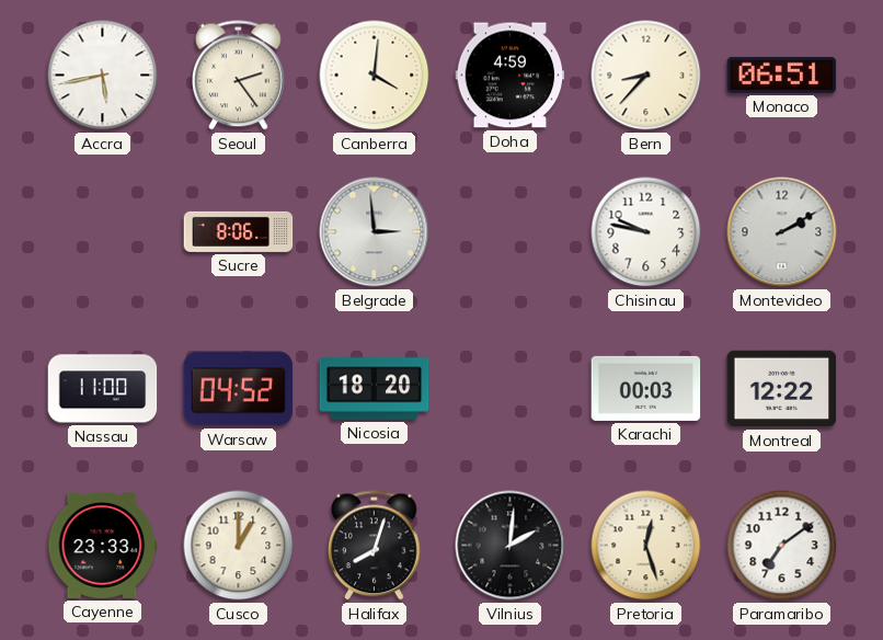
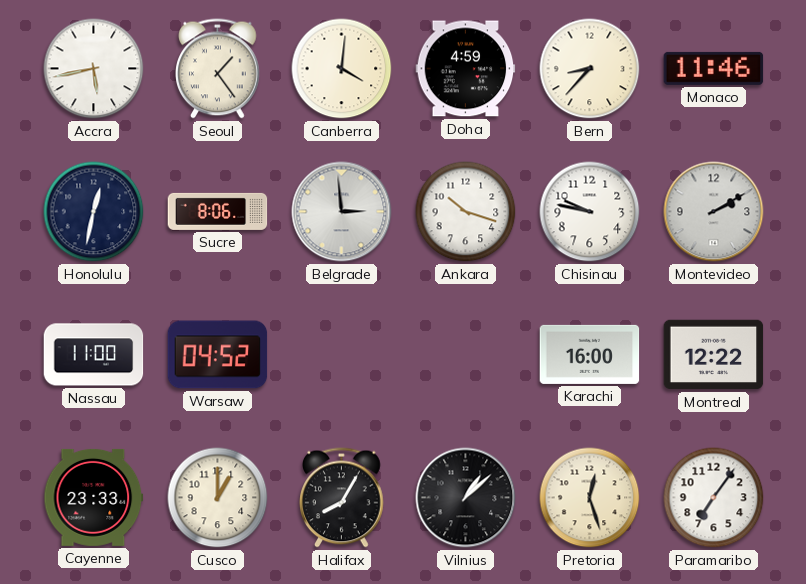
Seoul: 2:24 -> 1:24
Monaco: 06:51 -> 11:46
Honolulu: none -> 12:32
Ankara: none -> 10:18
Nicosia: 18:20 -> none
Karachi: 00:03 -> 16:00
Halifax: 8:03 -> 8:05
Vilnius: 2:01 -> 1:08
Paramaribo: 7:09 -> 7:06
